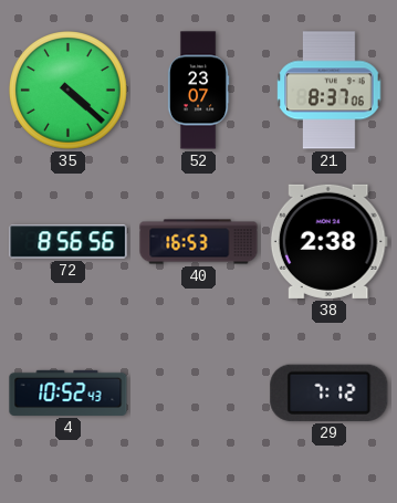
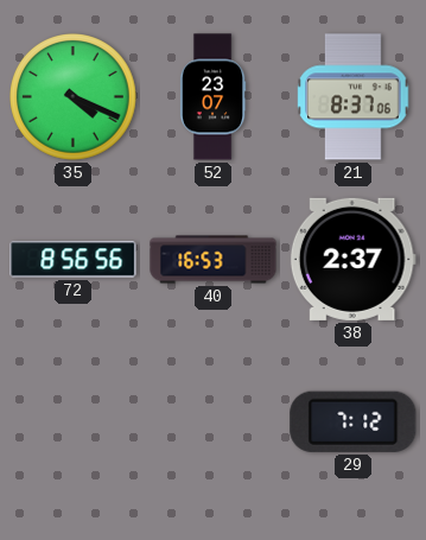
35: 4:22 -> 4:19
38: 2:38 -> 2:37
4: 10:52 -> none
